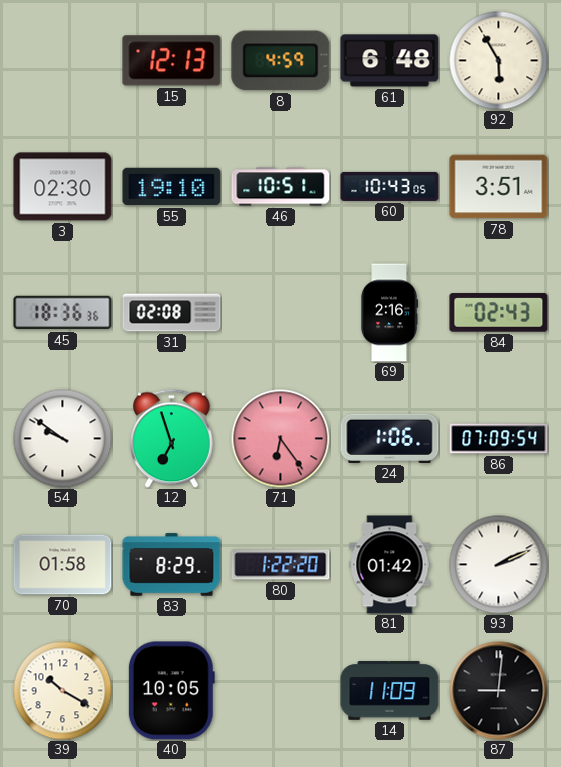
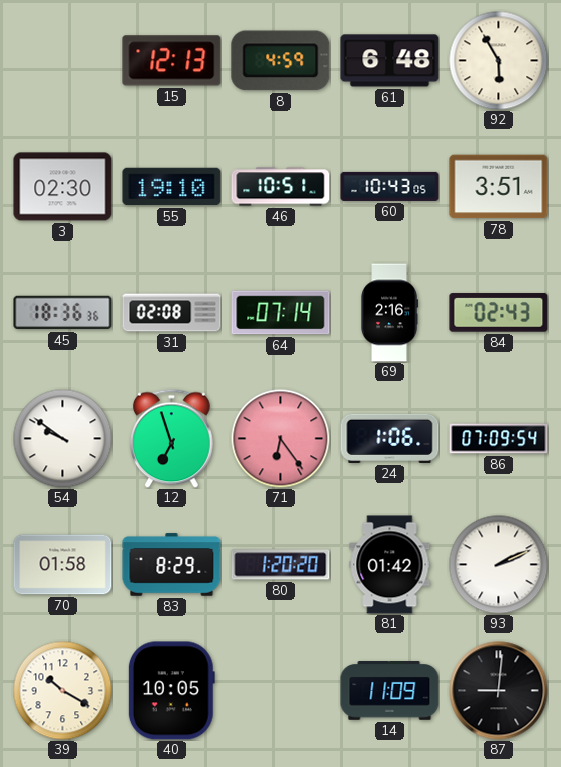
64: none -> 07:14
80: 1:22 -> 1:20
